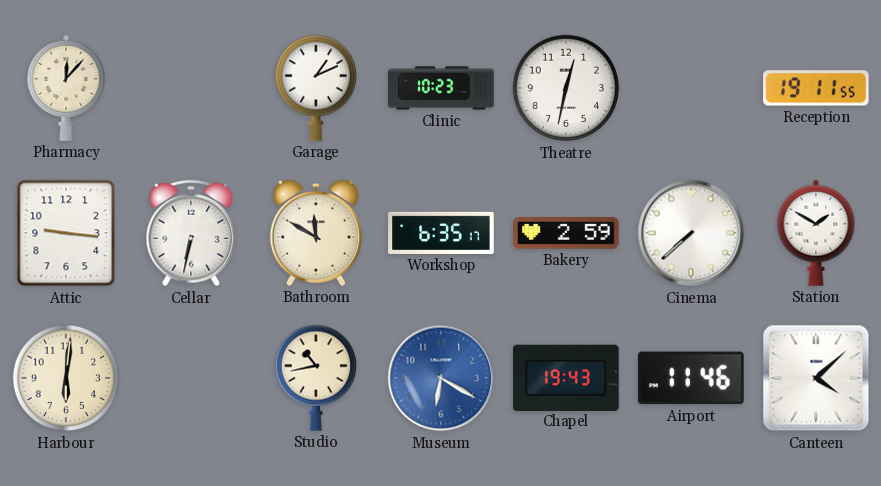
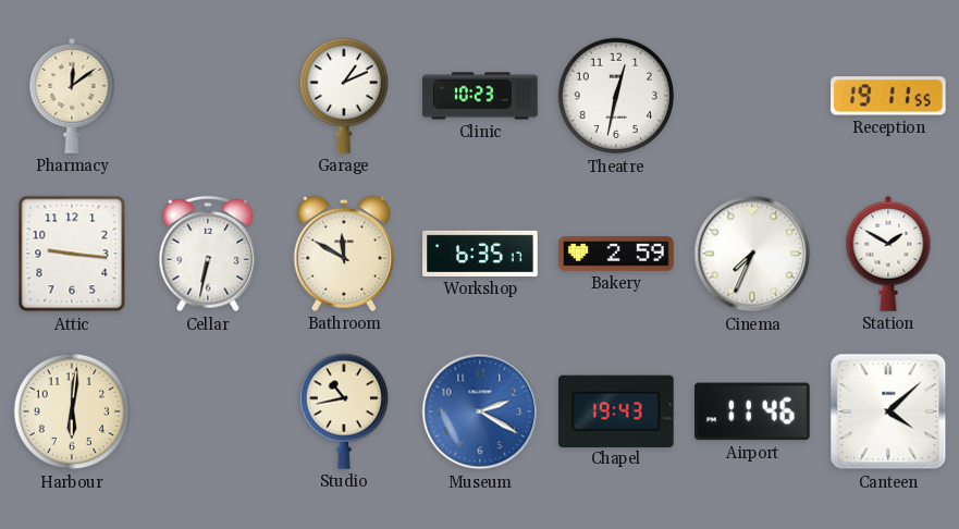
Pharmacy: 12:07 -> 12:09
Cinema: 7:38 -> 7:34
Museum: 6:20 -> 2:20
